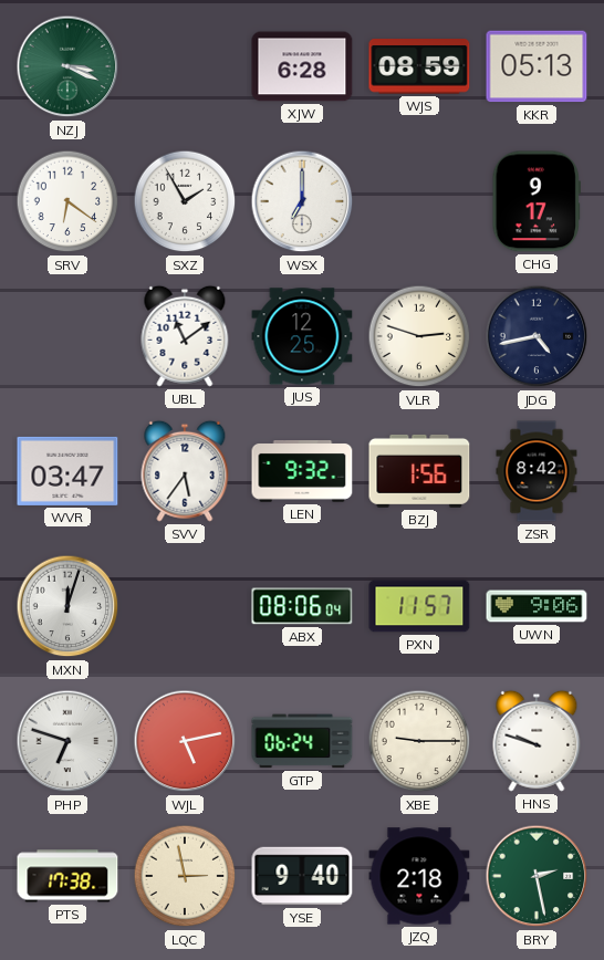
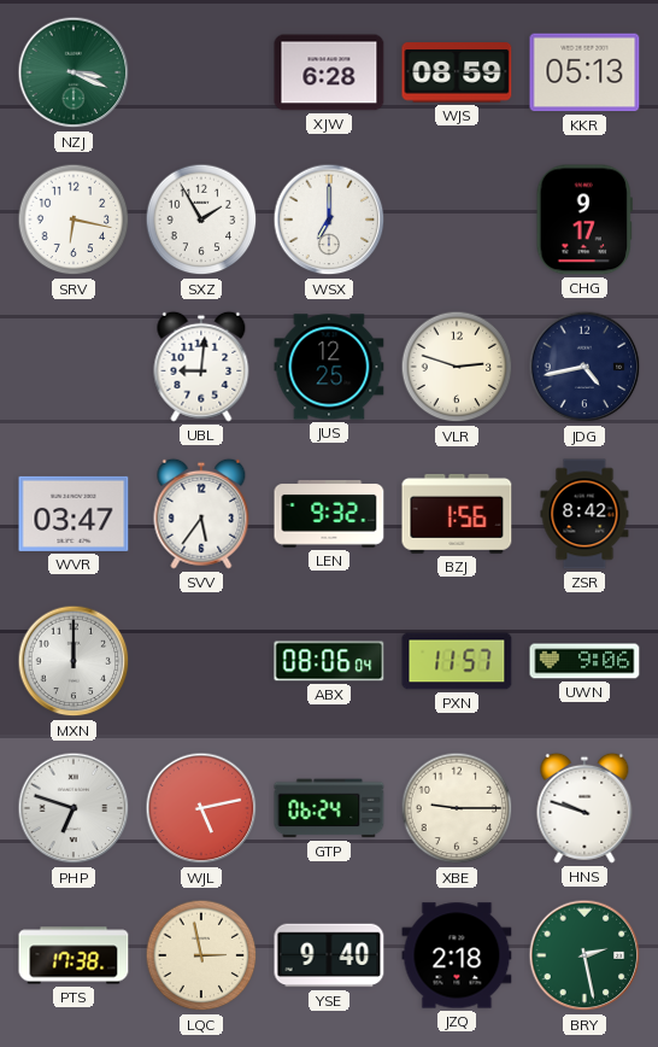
SRV: 6:21 -> 6:17
UBL: 11:09 -> 9:01
MXN: 12:03 -> 12:00
